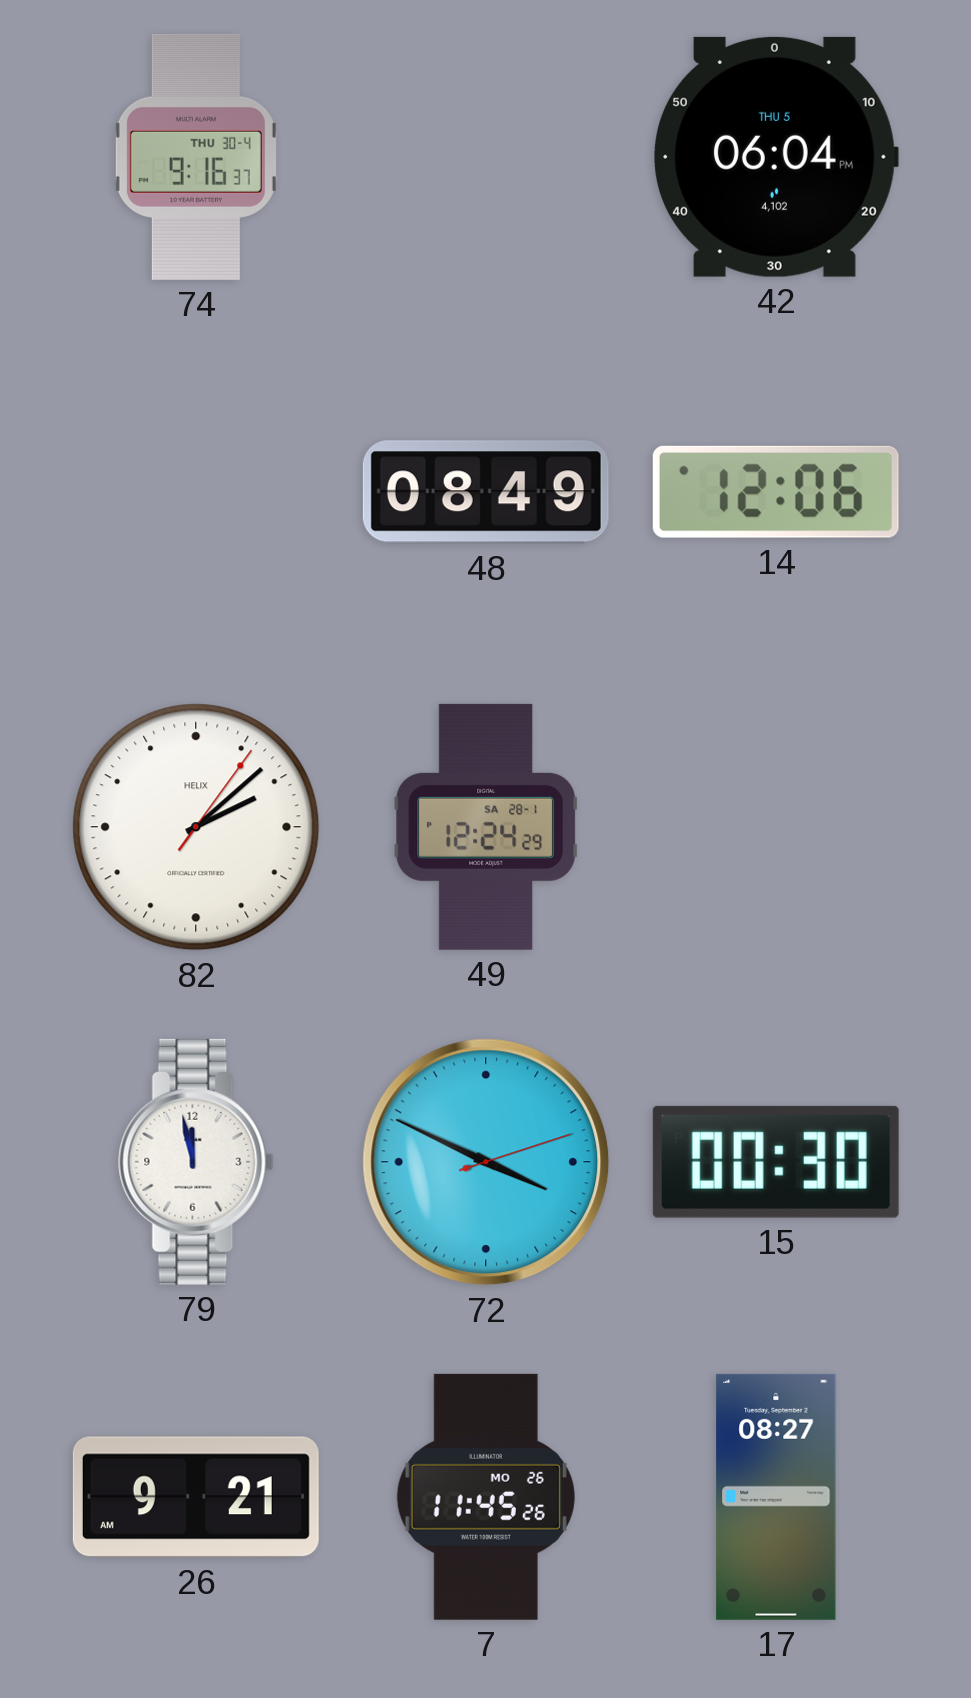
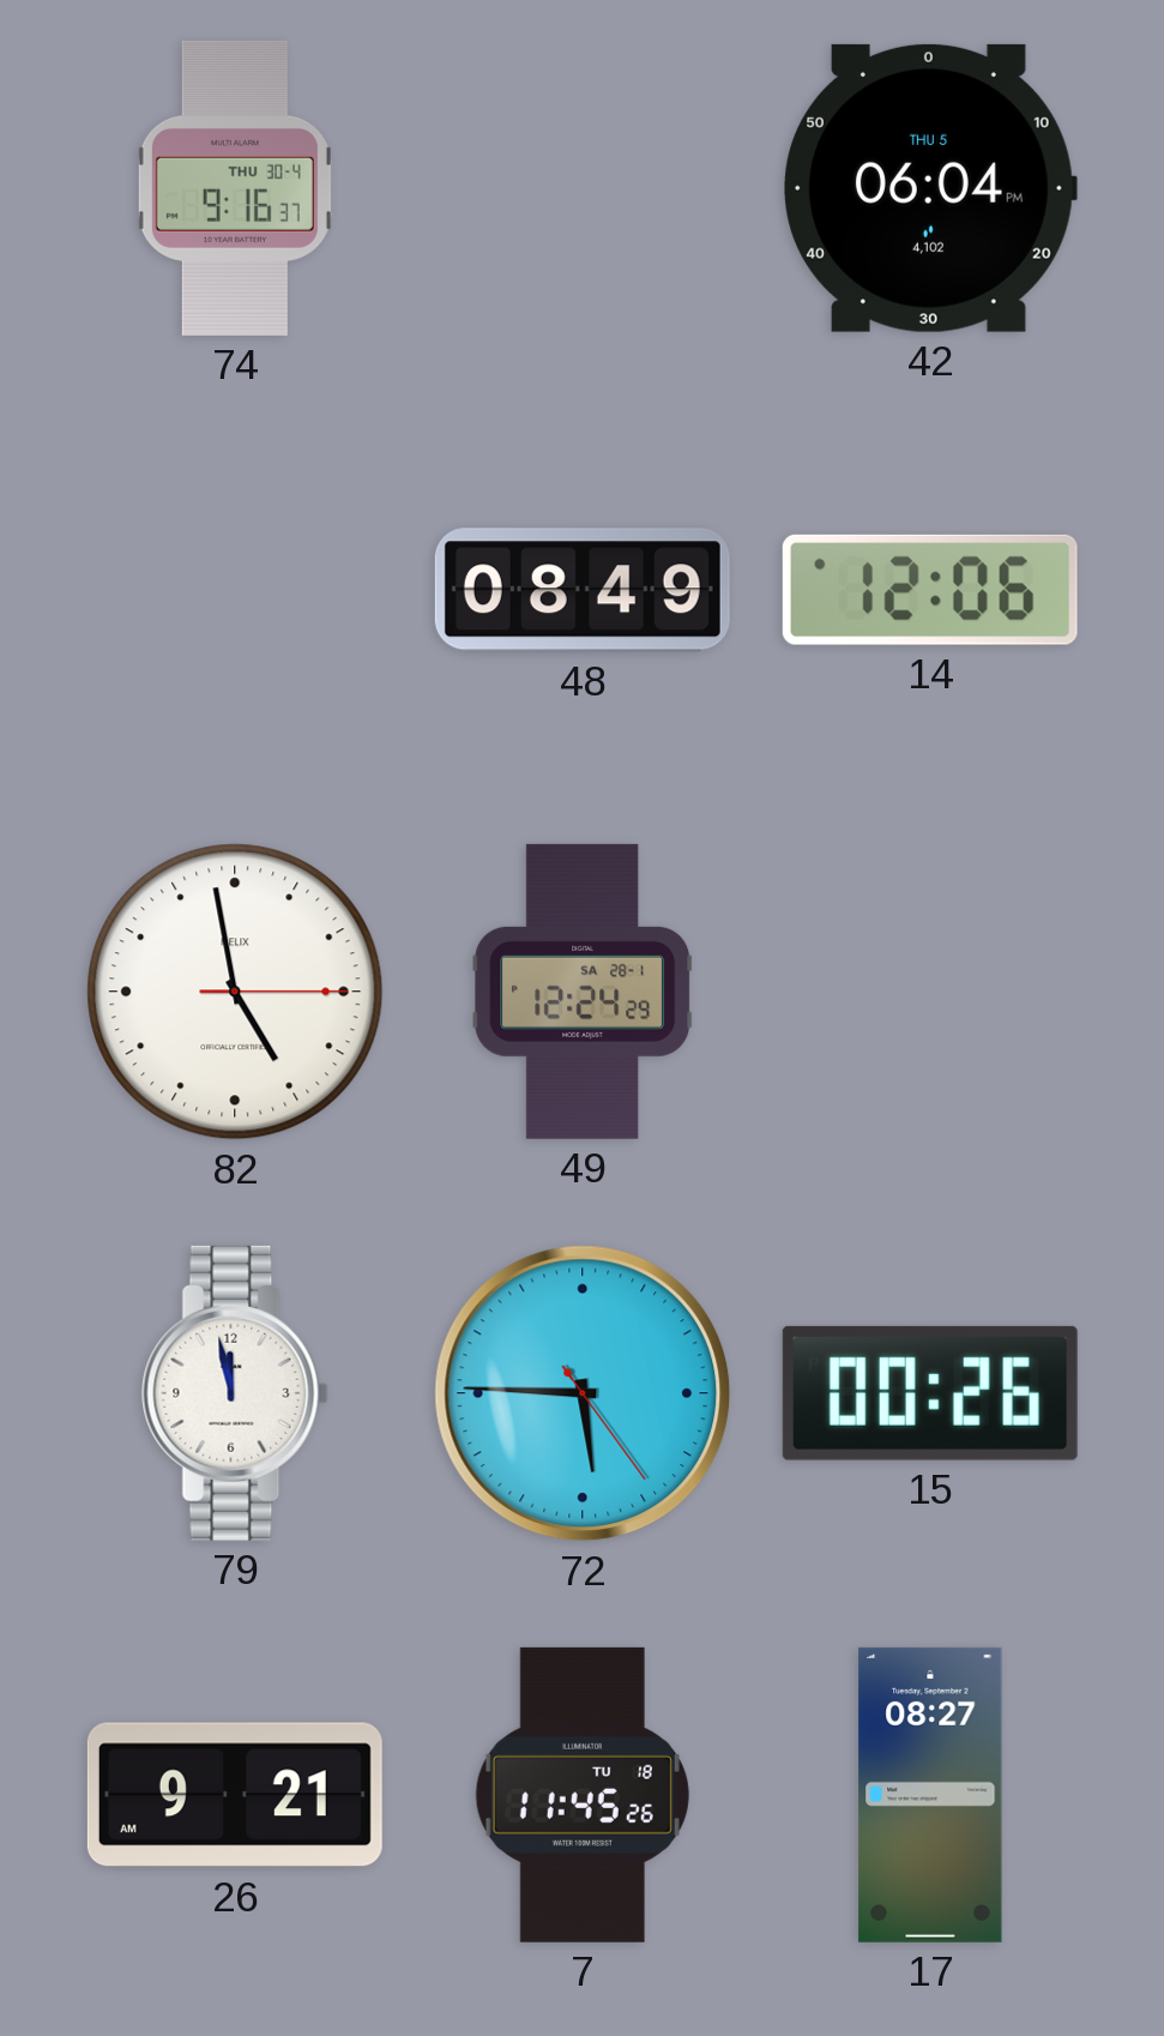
82: 2:08 -> 4:58
72: 3:49 -> 5:45
15: 00:30 -> 00:26
7 date: MO 26 -> TU 18
